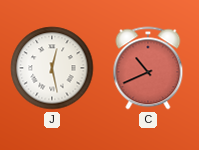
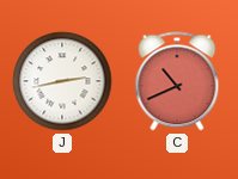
J: 12:28 -> 2:43
